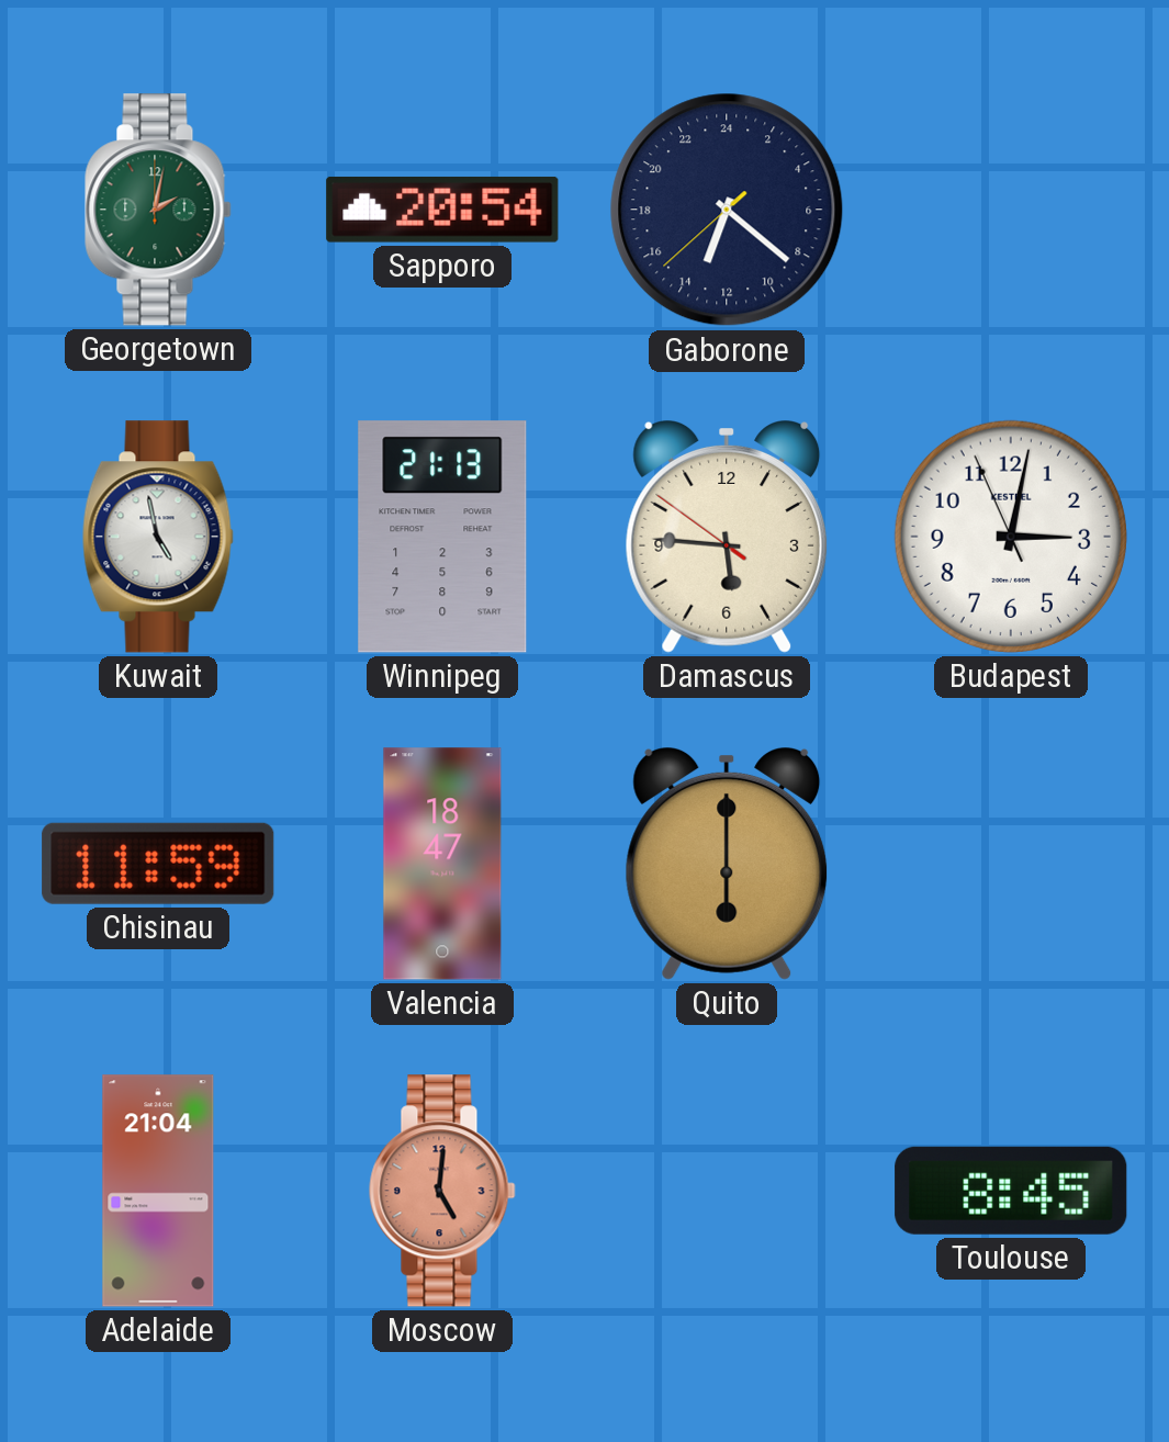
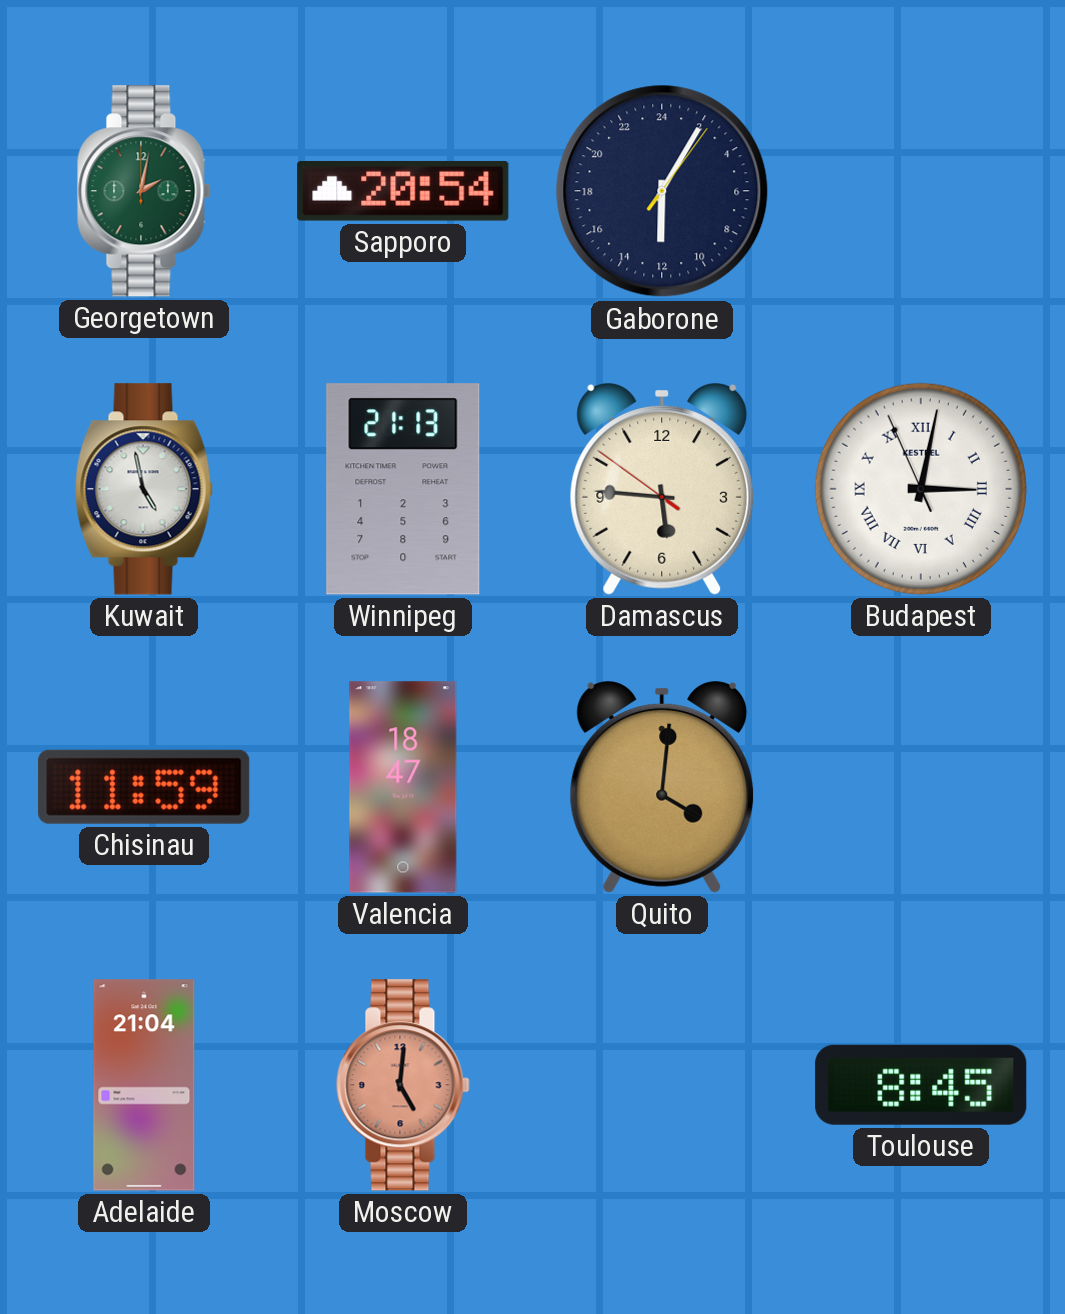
Gaborone: 13:21 -> 12:05
Budapest numerals: Arabic -> Roman
Quito: 6:00 -> 4:01
